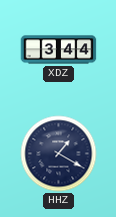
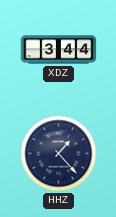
HHZ: 1:20 -> 1:23
